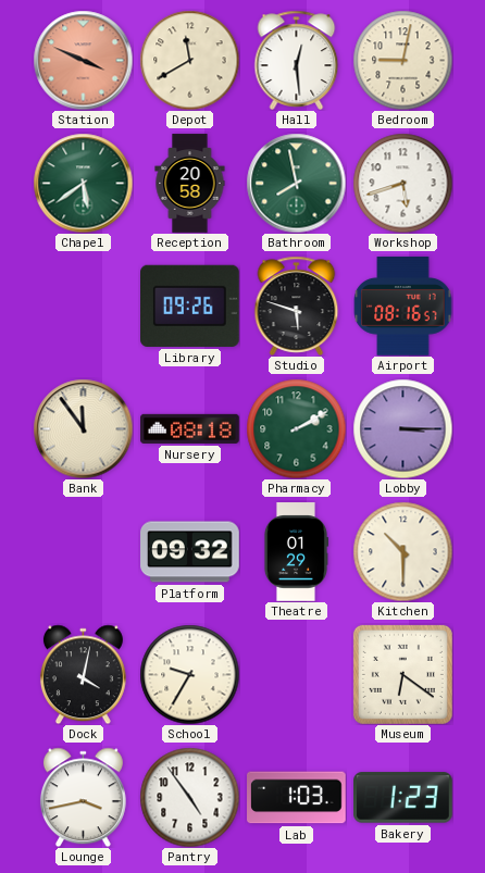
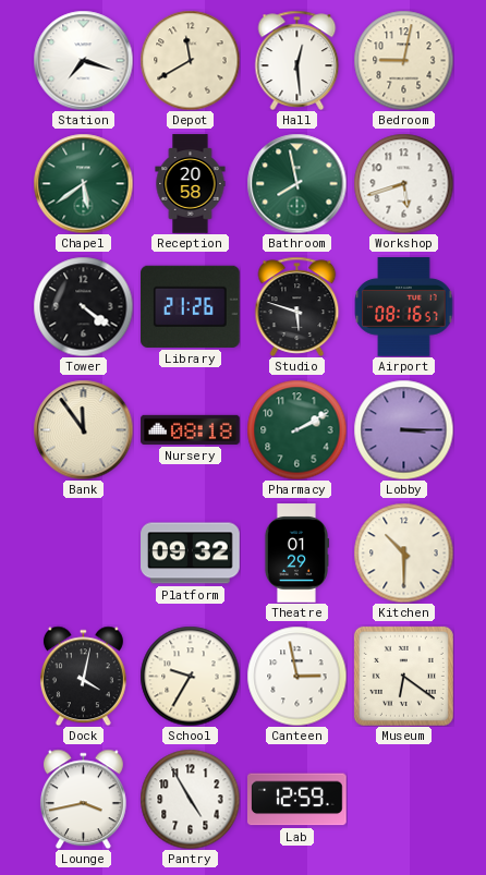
Station: 3:49 -> 7:18
Station dial: salmon -> white
Tower: none -> 4:21
Library: 09:26 -> 21:26
Canteen: none -> 2:58
Pantry: 4:54 -> 4:55
Lab: 1:03 -> 12:59
Bakery: 1:23 -> none
